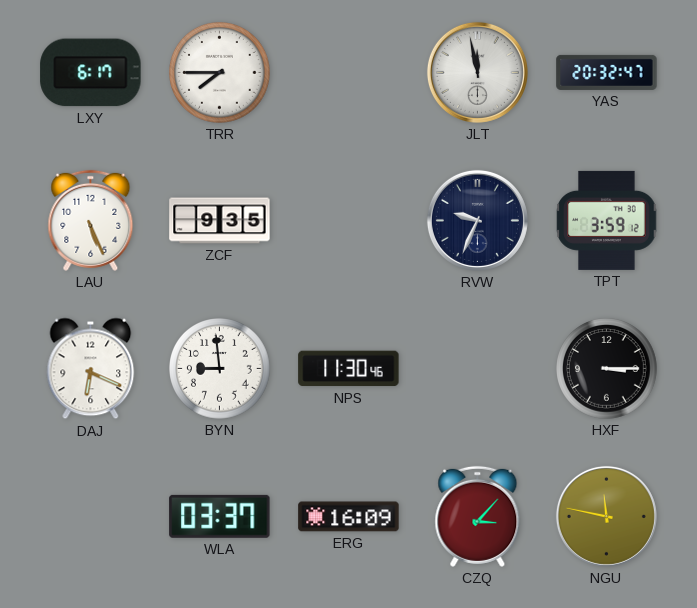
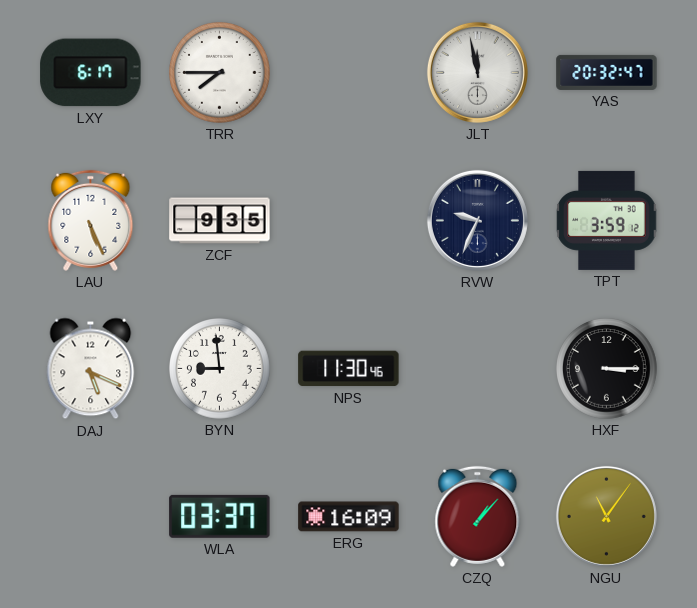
DAJ: 6:19 -> 5:19
CZQ: 3:07 -> 1:07
NGU: 11:47 -> 11:06
